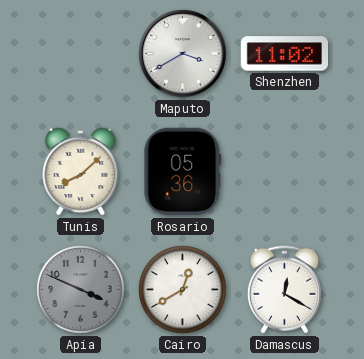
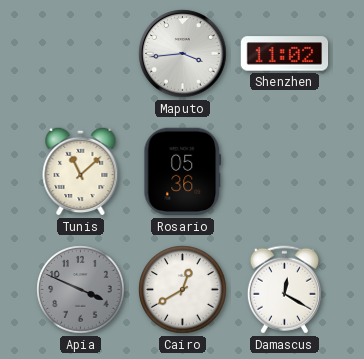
Maputo: 3:40 -> 3:44
Tunis: 8:08 -> 11:08
